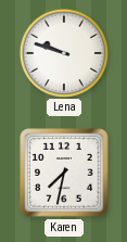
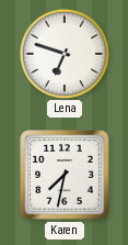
Lena: 9:48 -> 6:48
